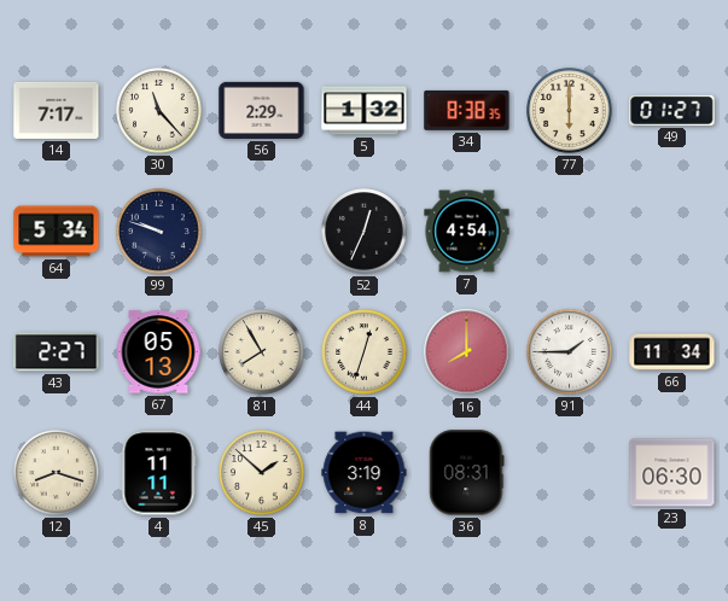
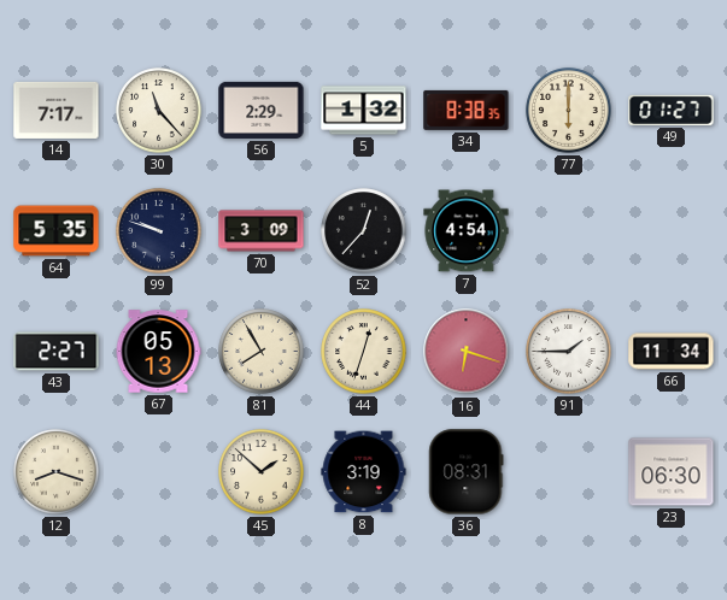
64: 5:34 -> 5:35
70: none -> 3:09
52: 12:34 -> 12:37
16: 8:00 -> 6:18
4: 11:11 -> none
